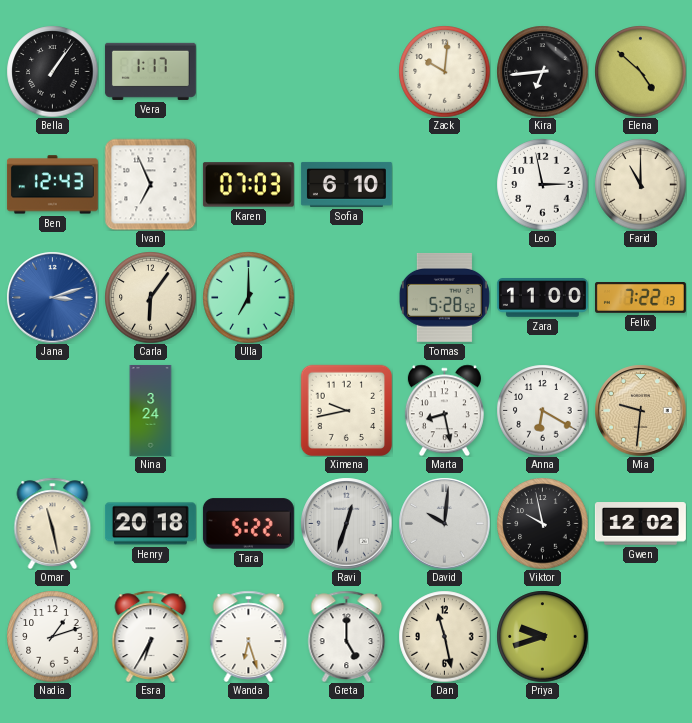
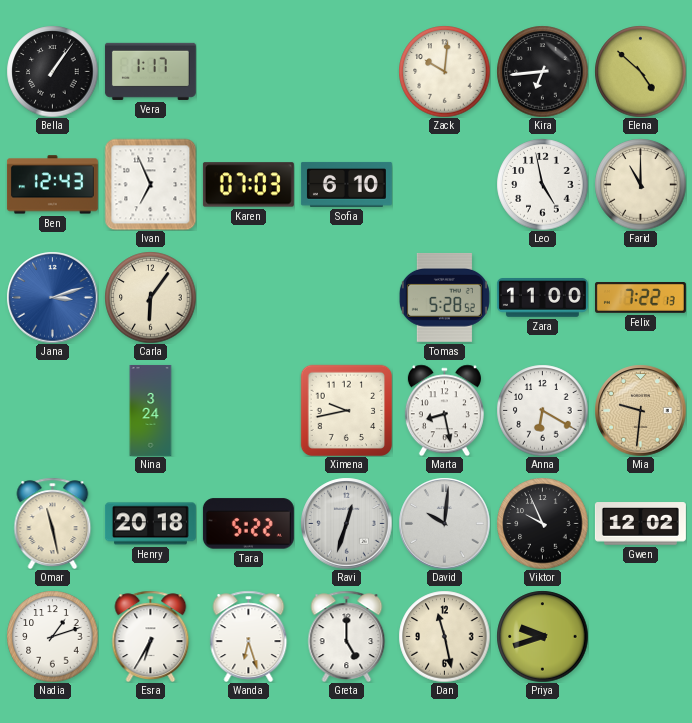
Leo: 2:58 -> 4:58
Ulla: 7:00 -> none
Viktor: 9:58 -> 9:56
